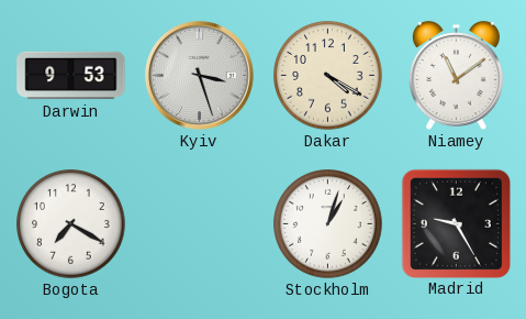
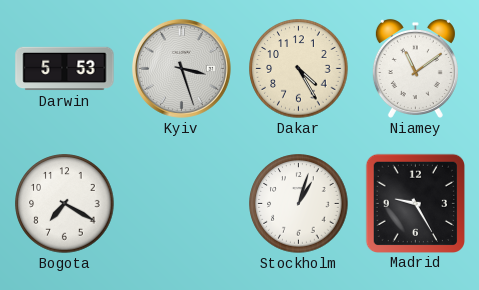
Darwin: 9:53 -> 5:53
Dakar: 4:20 -> 4:25
